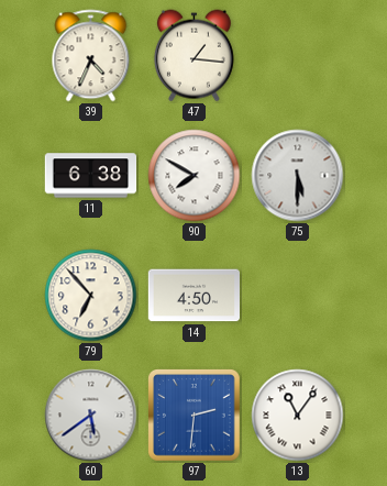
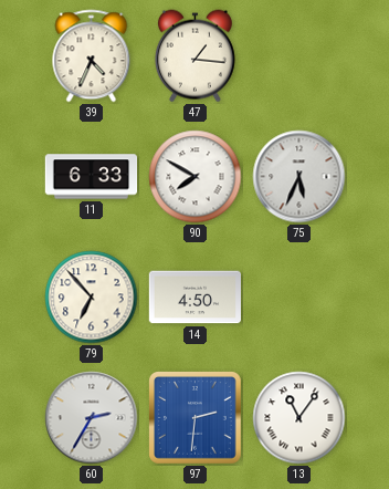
11: 6:38 -> 6:33
75: 5:30 -> 5:34
60: 5:39 -> 2:35
